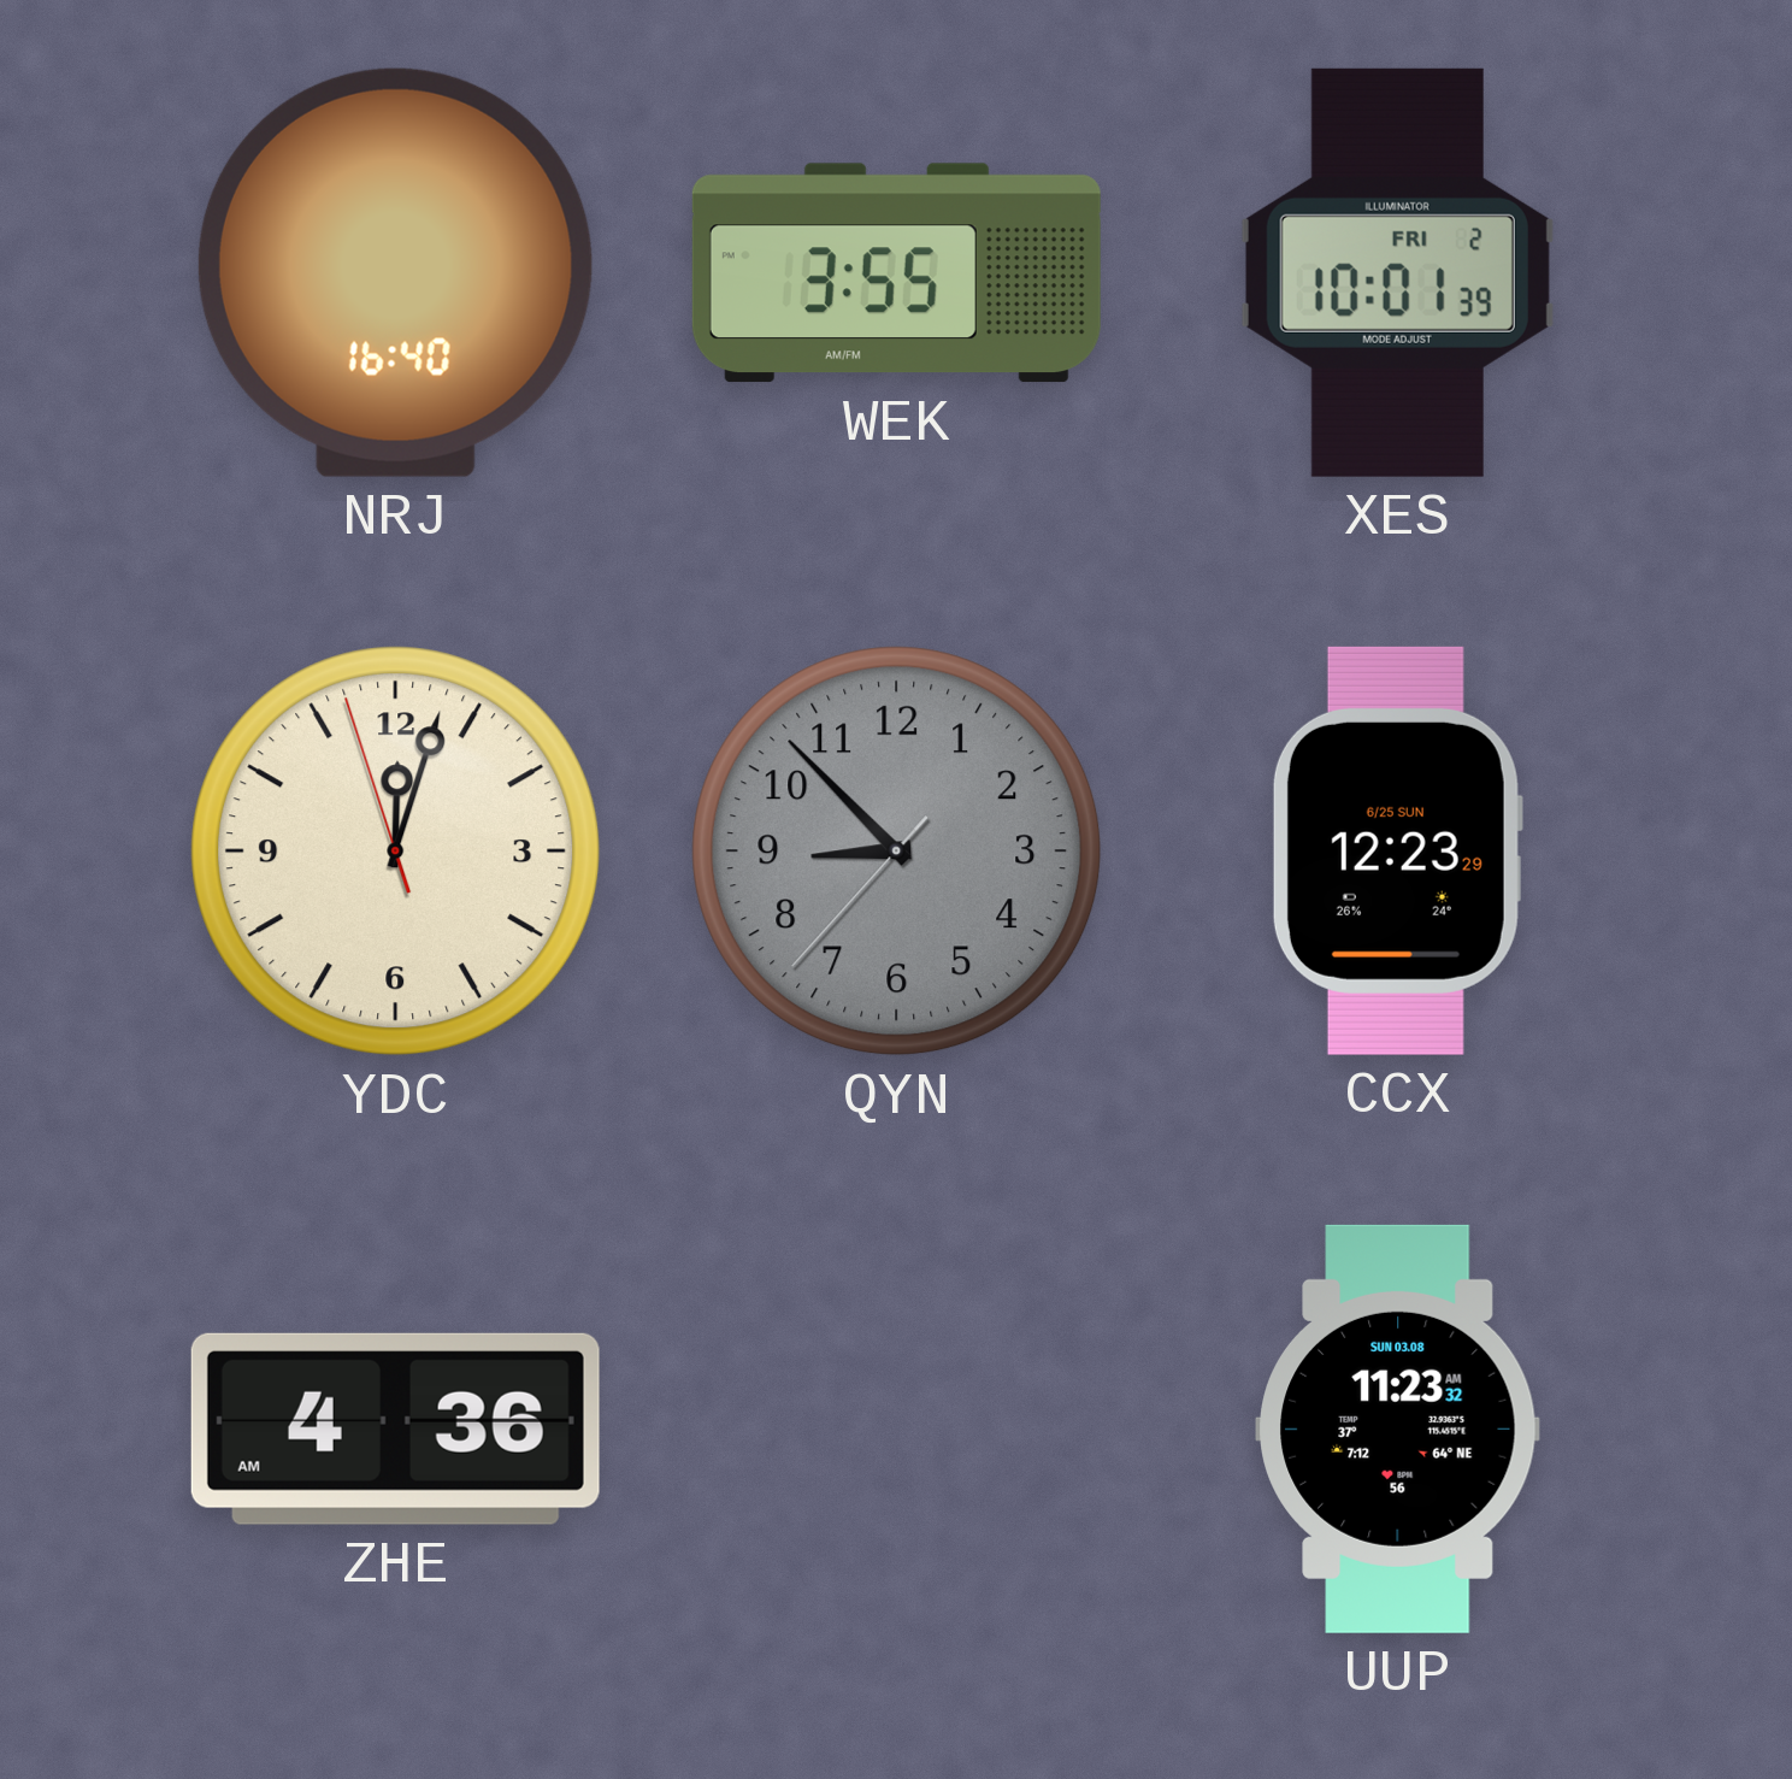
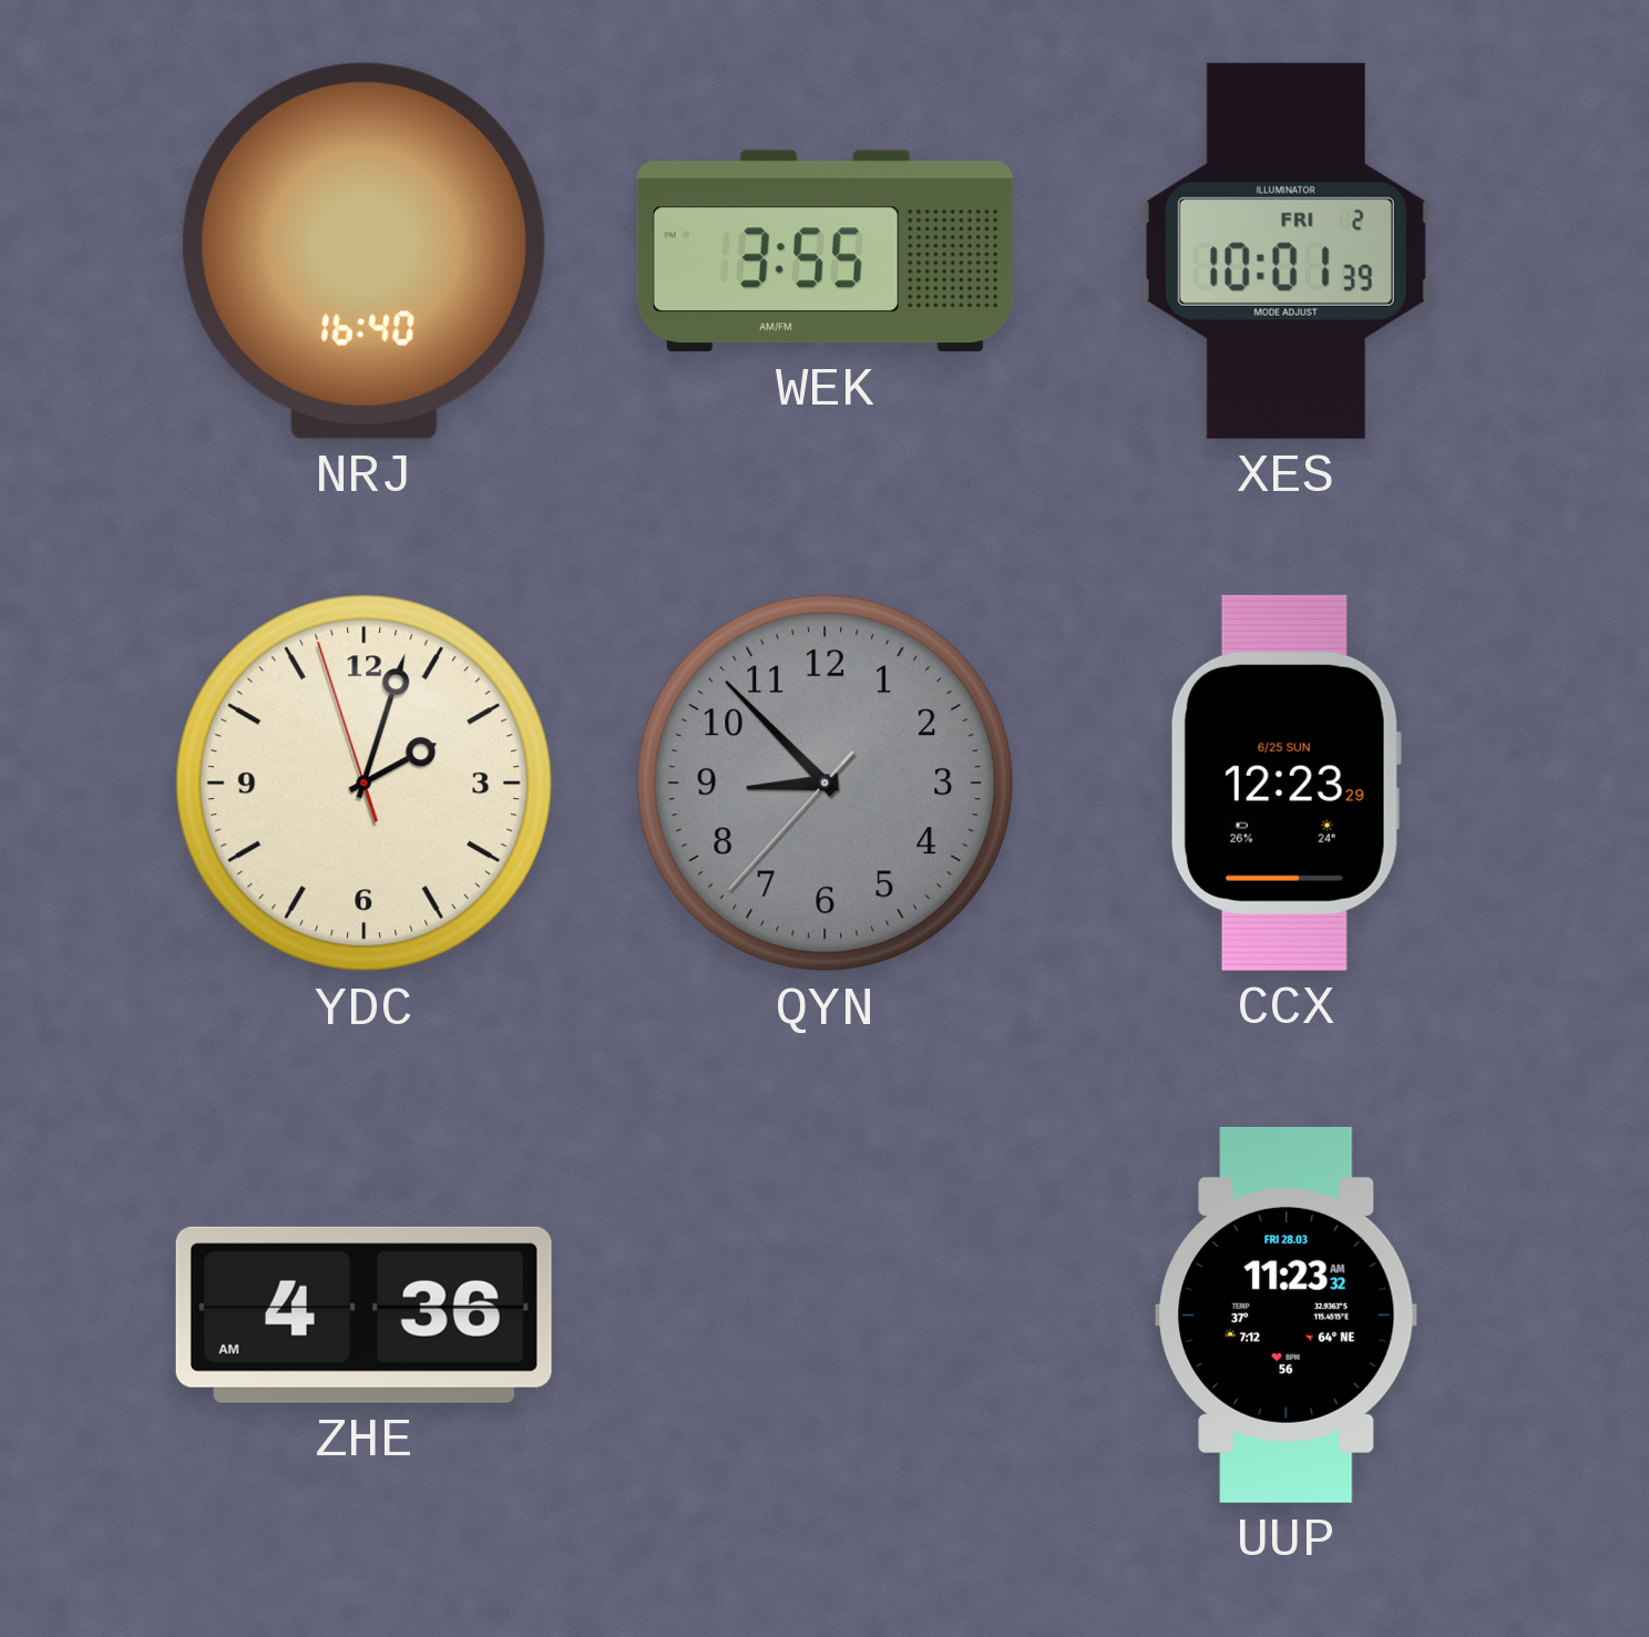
YDC: 12:02 -> 2:02
UUP date: SUN 03.08 -> FRI 28.03
